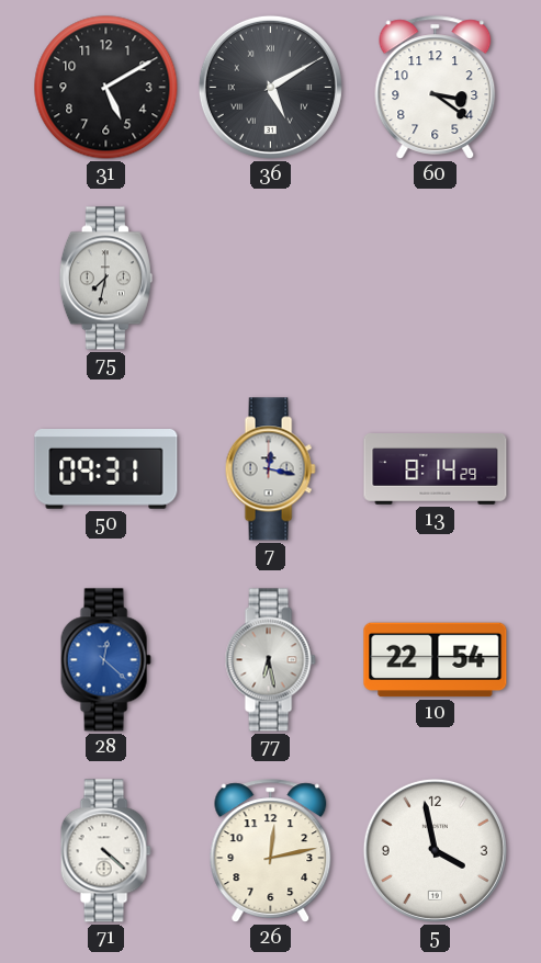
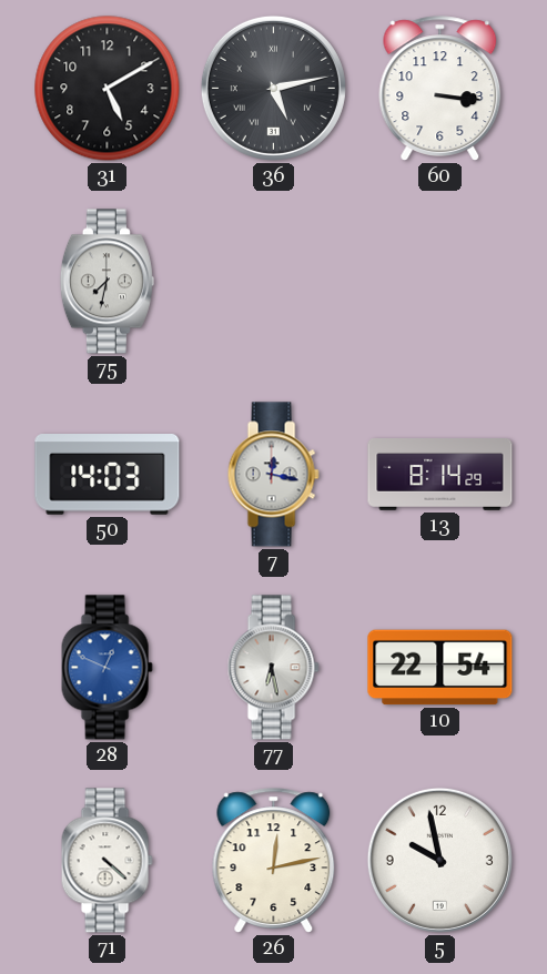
36: 5:10 -> 5:13
60: 3:21 -> 3:16
50: 09:31 -> 14:03
28: 12:22 -> 12:49
5: 3:58 -> 9:58
